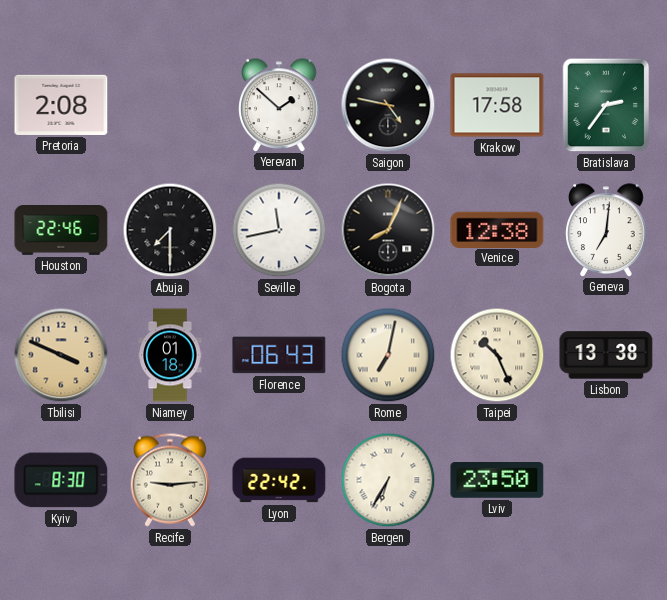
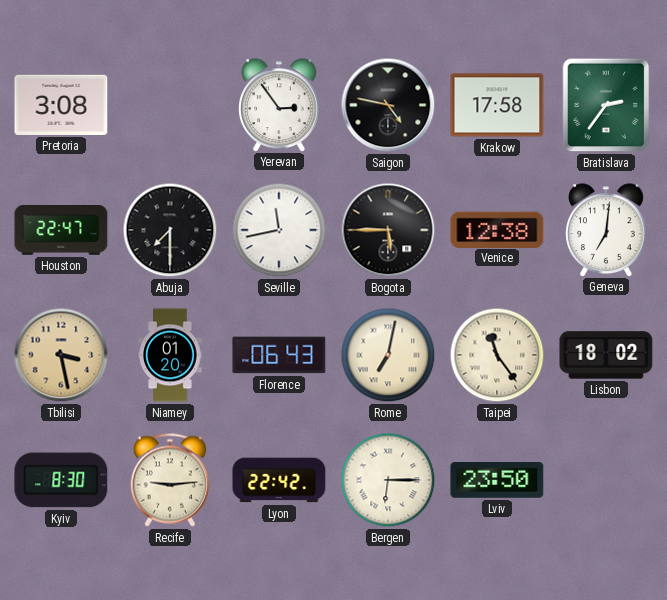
Pretoria: 2:08 -> 3:08
Yerevan: 1:52 -> 2:54
Houston: 22:46 -> 22:47
Bogota: 8:04 -> 5:45
Tbilisi: 3:49 -> 3:28
Niamey: 01:18 -> 01:20
Taipei: 10:26 -> 11:24
Lisbon: 13:38 -> 18:02
Bergen: 6:35 -> 6:15
